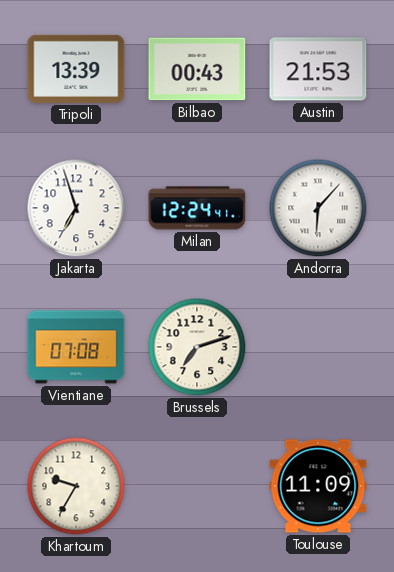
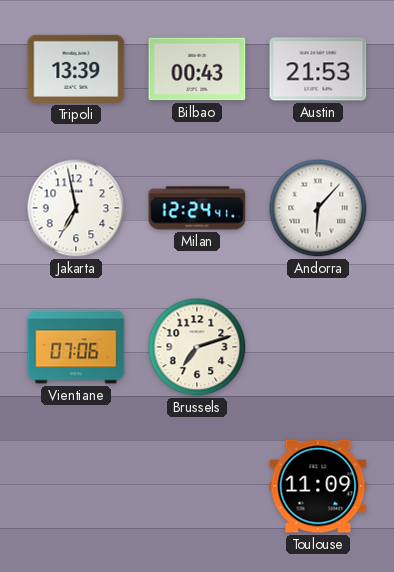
Jakarta: 6:57 -> 6:58
Vientiane: 07:08 -> 07:06
Khartoum: 9:35 -> none
